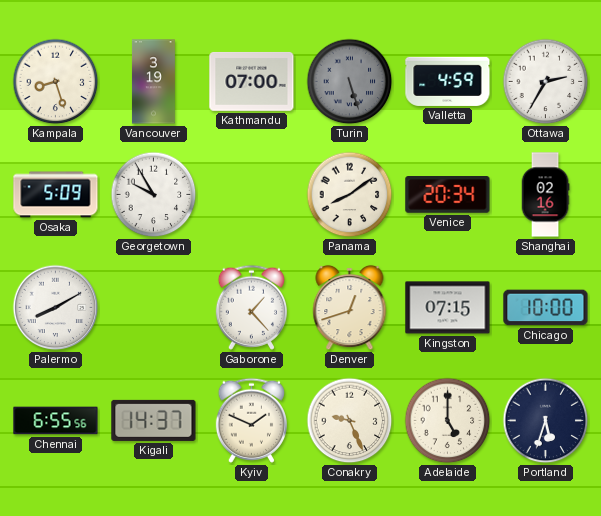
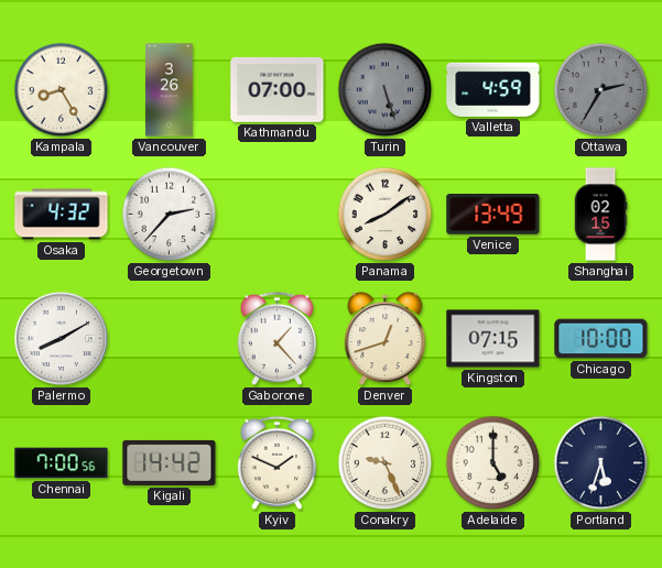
Kampala: 8:27 -> 8:25
Vancouver: 3:19 -> 3:26
Ottawa dial: white -> grey
Osaka: 5:09 -> 4:32
Georgetown: 9:55 -> 2:37
Venice: 20:34 -> 13:49
Shanghai: 02:16 -> 02:15
Chennai: 6:55 -> 7:00
Kigali: 14:37 -> 14:42
